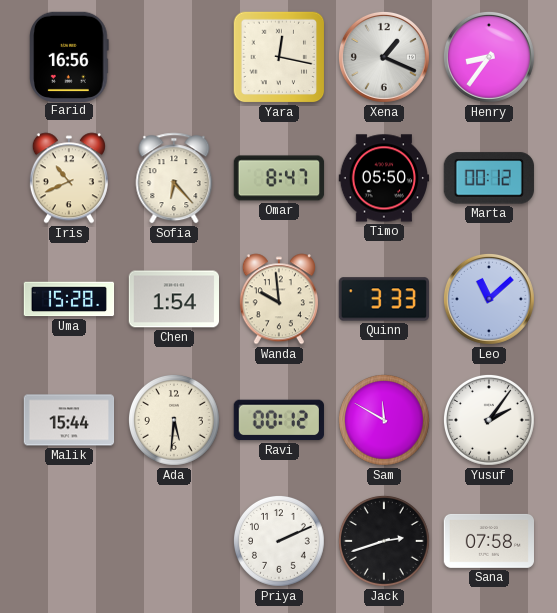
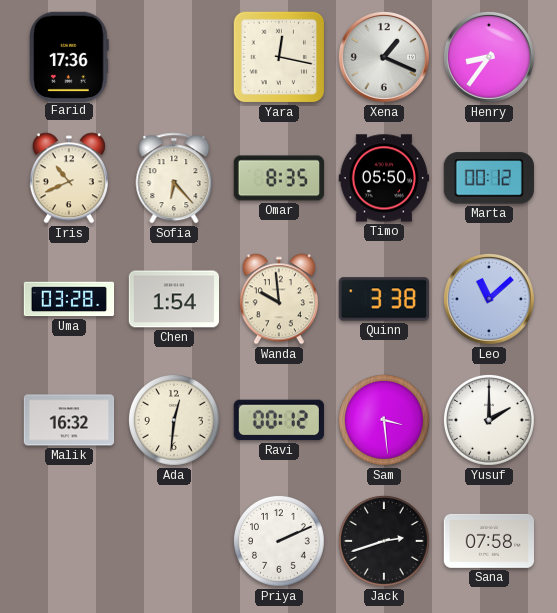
Farid: 16:56 -> 17:36
Omar: 8:47 -> 8:35
Uma: 15:28 -> 03:28
Quinn: 3:33 -> 3:38
Malik: 15:44 -> 16:32
Ada: 5:31 -> 12:31
Sam: 11:50 -> 3:29
Yusuf: 2:06 -> 2:00
